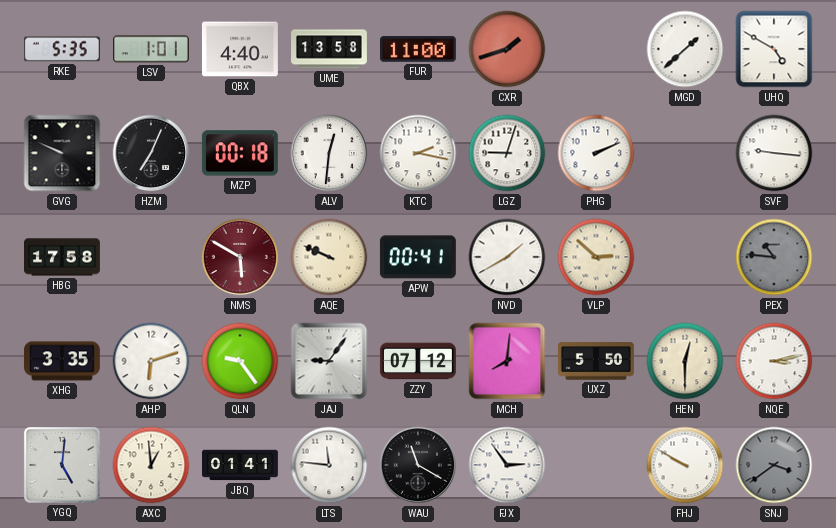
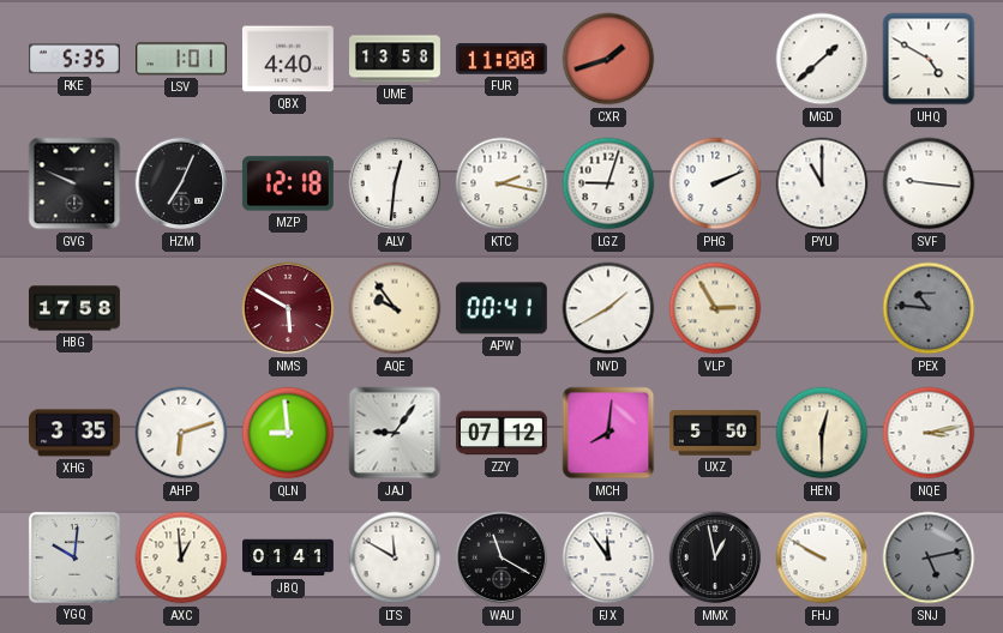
MZP: 00:18 -> 12:18
PYU: none -> 11:00
AQE: 9:49 -> 9:54
VLP: 2:52 -> 2:55
QLN: 9:24 -> 8:59
YGQ: 5:01 -> 10:01
LTS: 11:46 -> 11:50
FJX: 2:54 -> 11:54
MMX: none -> 12:58
SNJ: 3:39 -> 5:13
